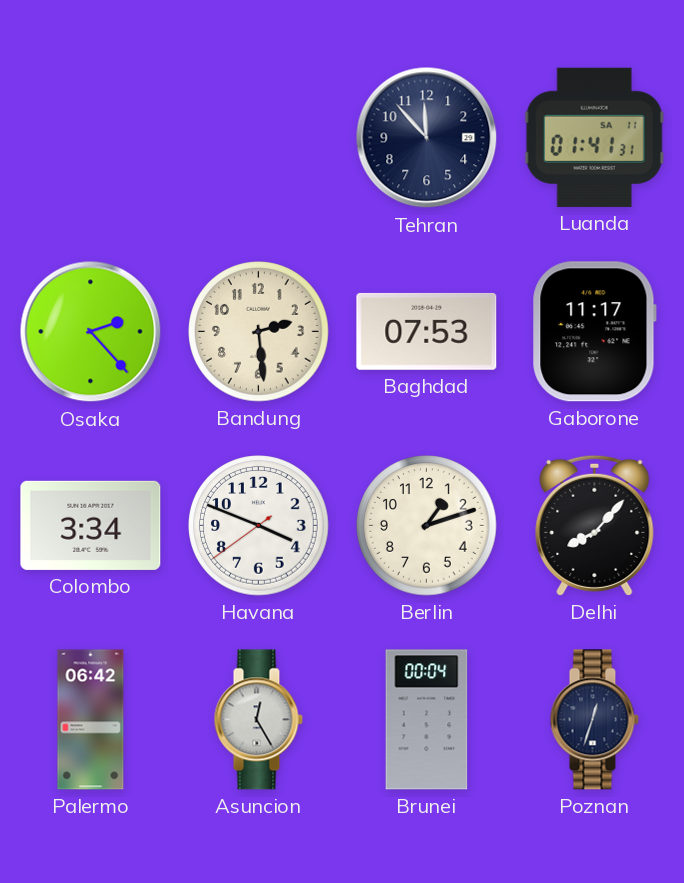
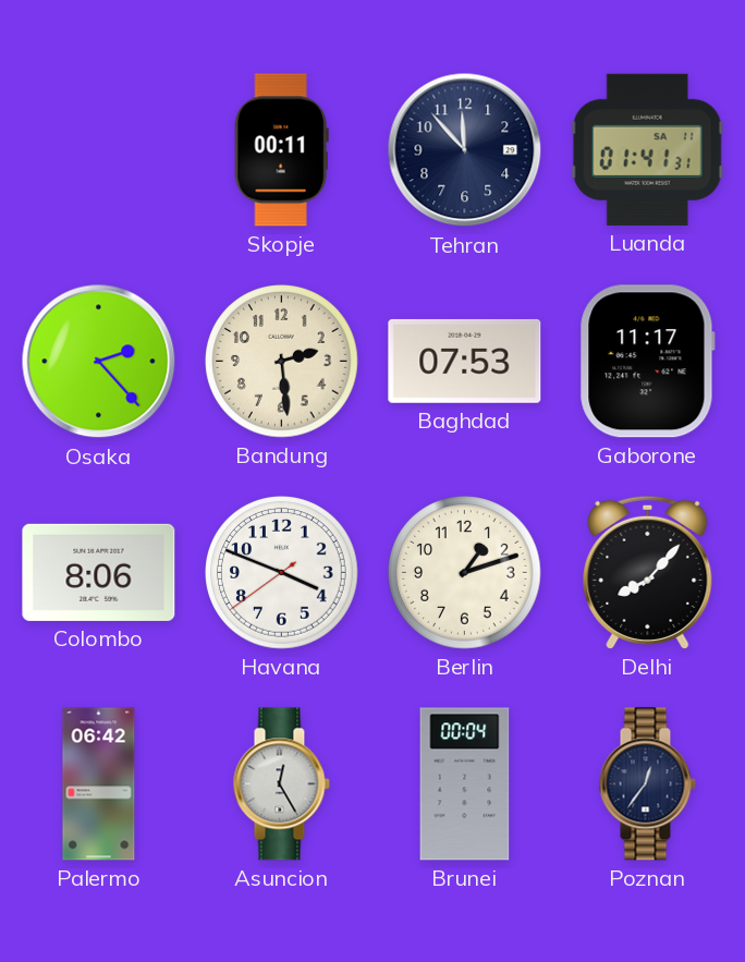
Skopje: none -> 00:11
Colombo: 3:34 -> 8:06
Poznan: 12:33 -> 12:36
